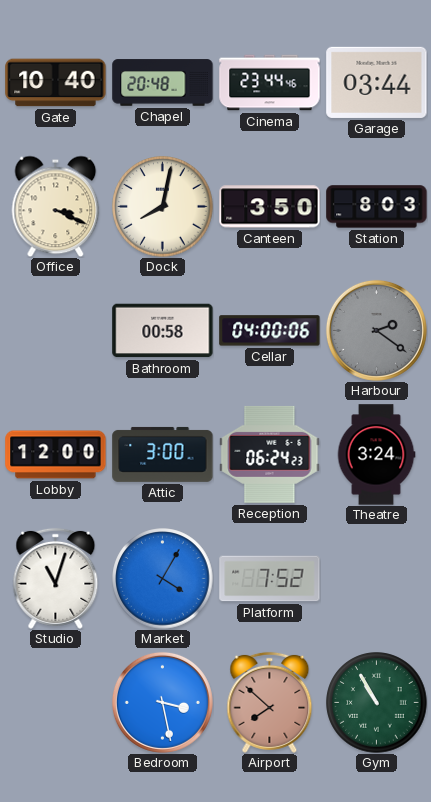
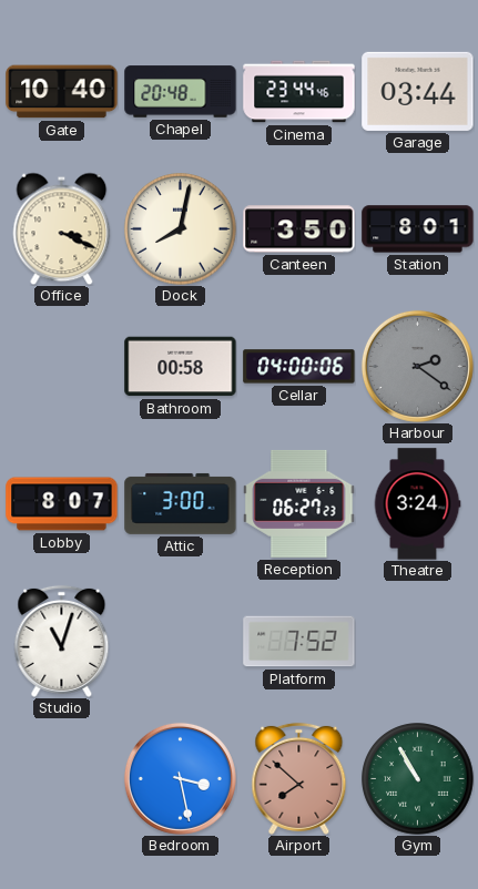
Station: 8:03 -> 8:01
Lobby: 12:00 -> 8:07
Reception: 06:24 -> 06:27
Market: 4:05 -> none
